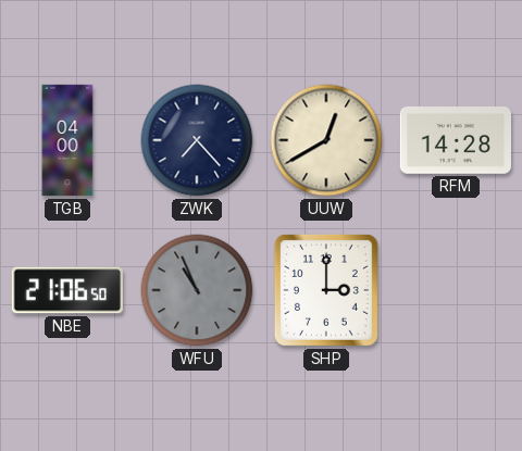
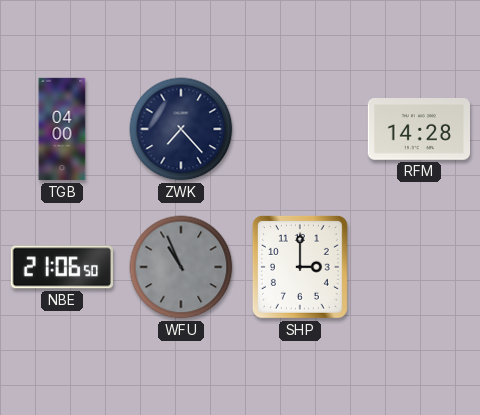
UUW: 12:40 -> none
